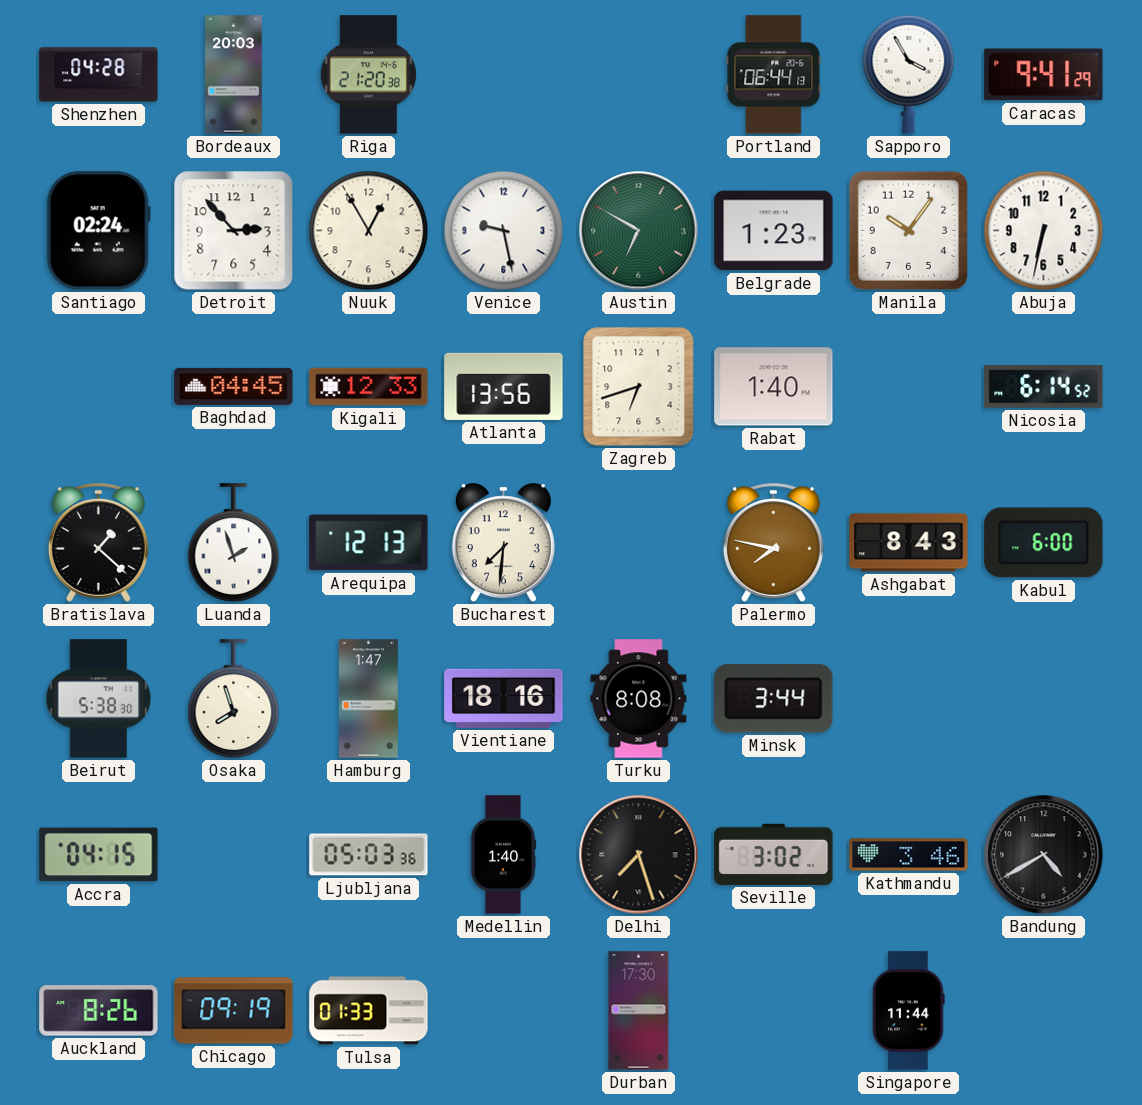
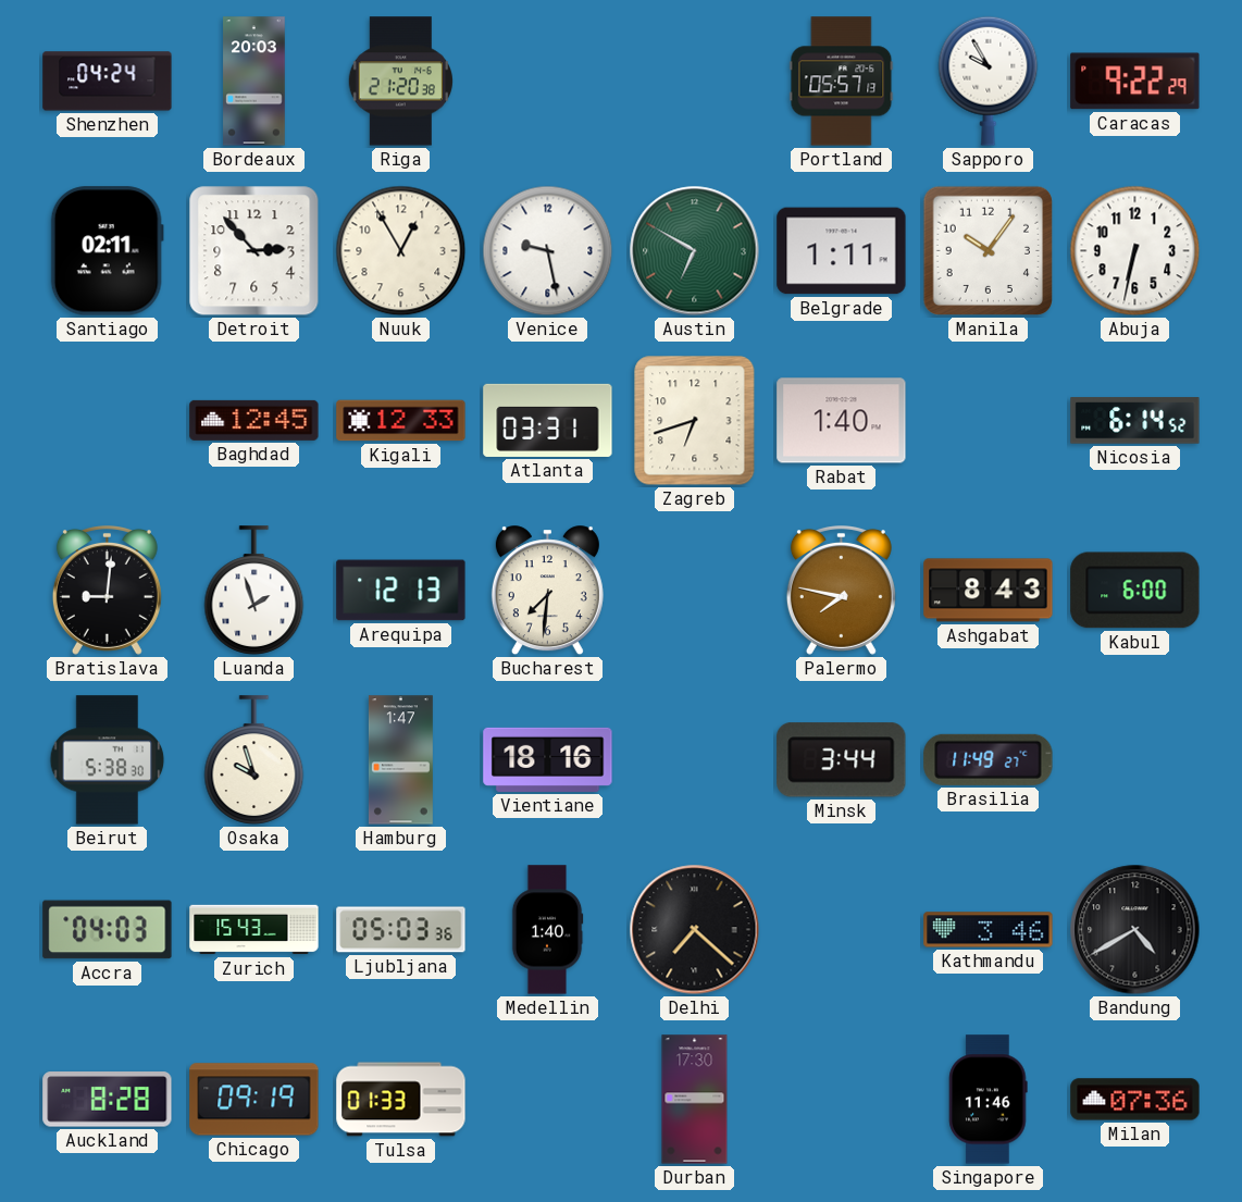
Shenzhen: 04:28 -> 04:24
Portland: 06:44 -> 05:57
Sapporo: 3:55 -> 9:55
Caracas: 9:41 -> 9:22
Santiago: 02:24 -> 02:11
Belgrade: 1:23 -> 1:11
Baghdad: 04:45 -> 12:45
Atlanta: 13:56 -> 03:31
Bratislava: 1:22 -> 9:01
Osaka: 7:57 -> 9:57
Turku: 8:08 -> none
Brasilia: none -> 11:49
Accra: 04:15 -> 04:03
Zurich: none -> 15:43
Delhi: 7:27 -> 7:22
Seville: 3:02 -> none
Auckland: 8:26 -> 8:28
Singapore: 11:44 -> 11:46
Milan: none -> 07:36
